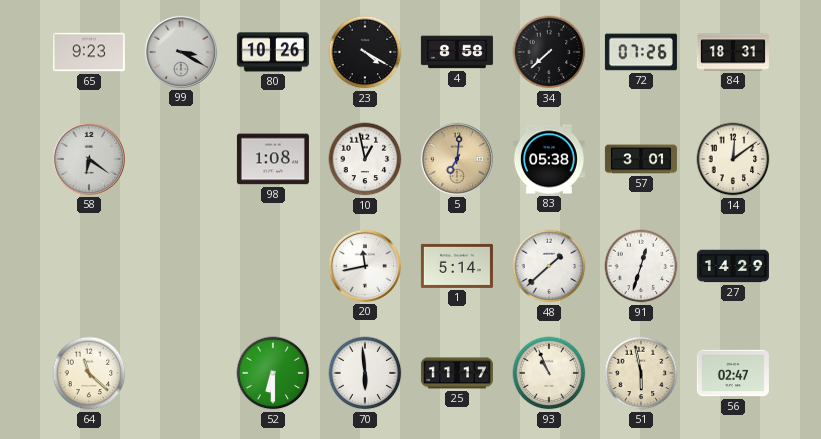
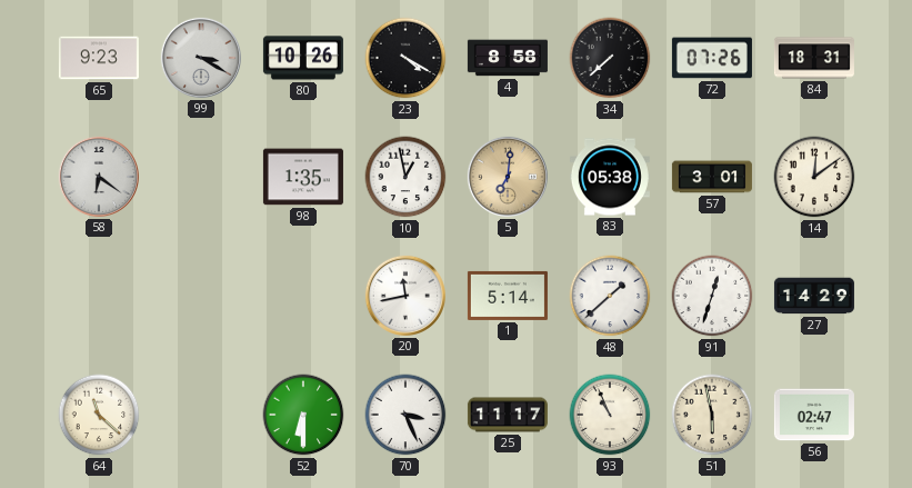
98: 1:08 -> 1:35
70: 5:59 -> 3:26
